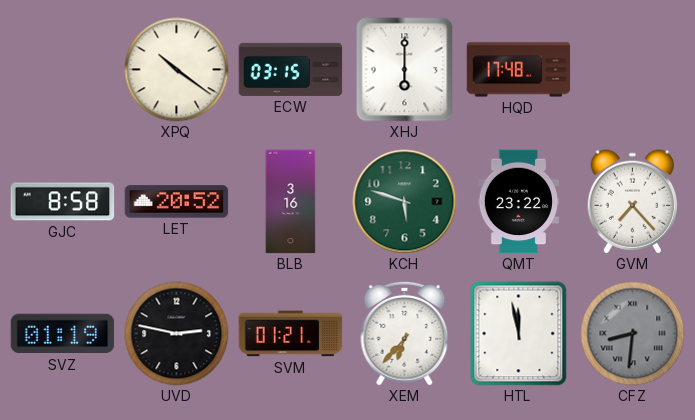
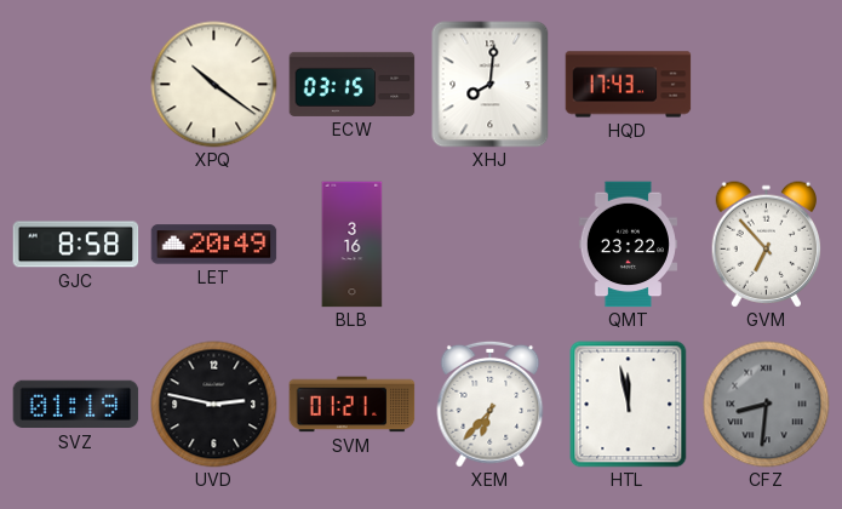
XHJ: 6:00 -> 8:01
HQD: 17:48 -> 17:43
LET: 20:52 -> 20:49
KCH: 5:48 -> none
GVM: 7:23 -> 6:53
